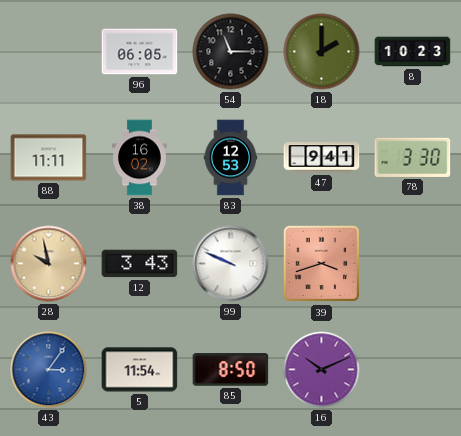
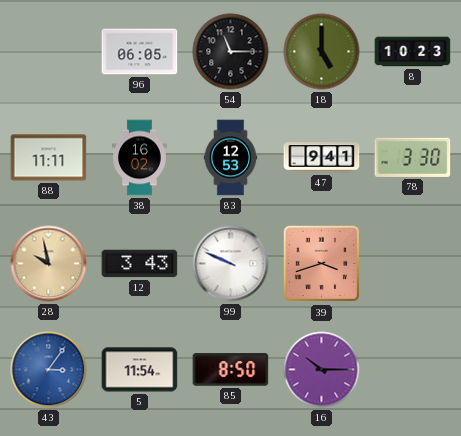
18: 2:00 -> 5:00
16: 10:11 -> 10:15
